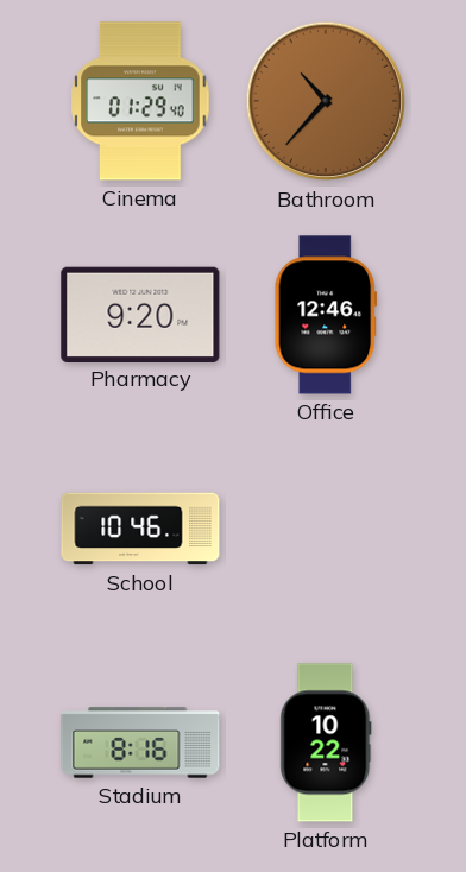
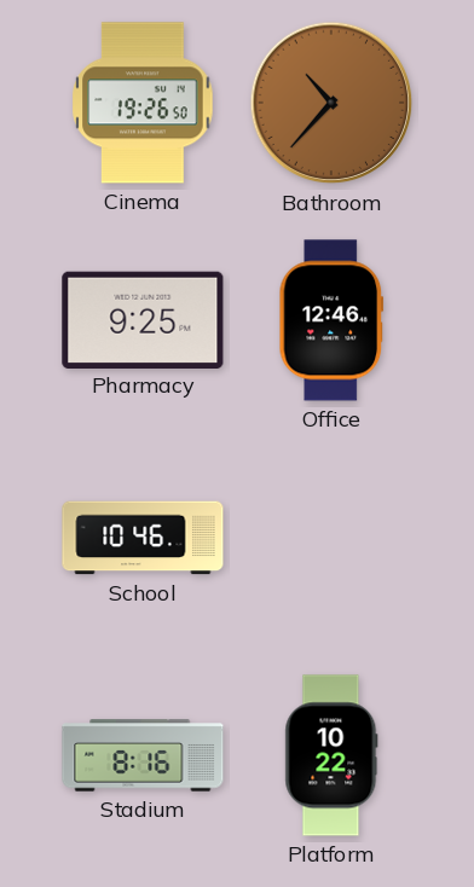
Cinema: 01:29 -> 19:26
Pharmacy: 9:20 -> 9:25
